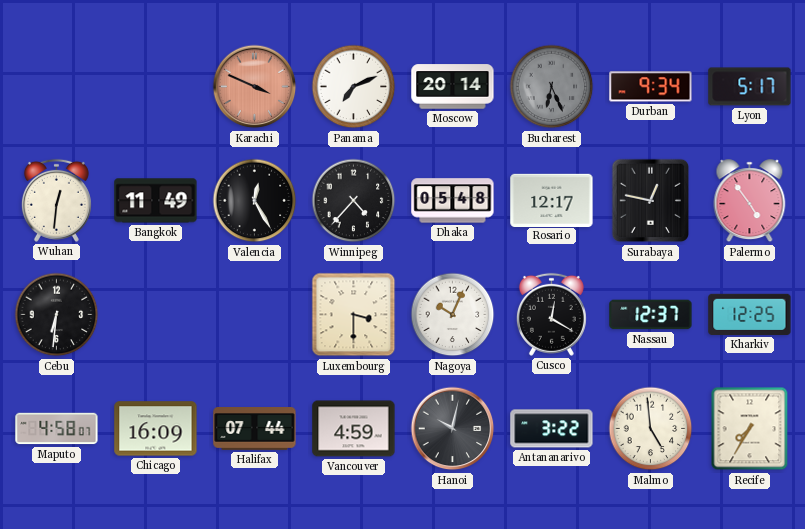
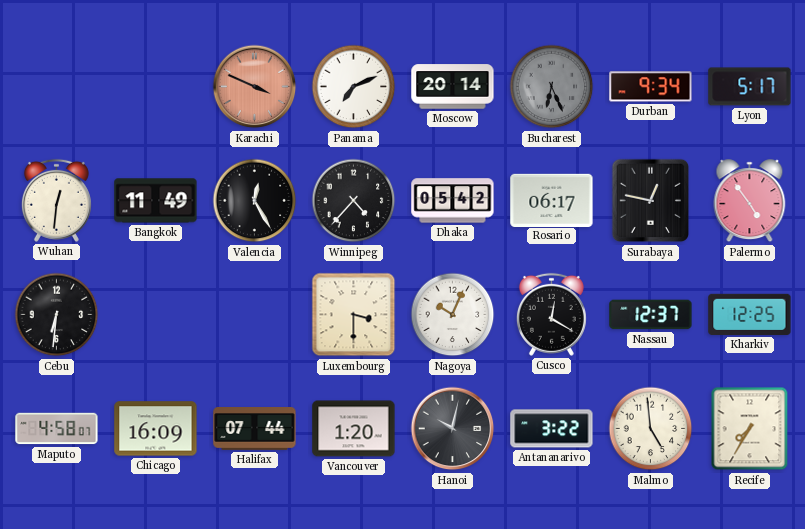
Dhaka: 05:48 -> 05:42
Rosario: 12:17 -> 06:17
Vancouver: 4:59 -> 1:20
